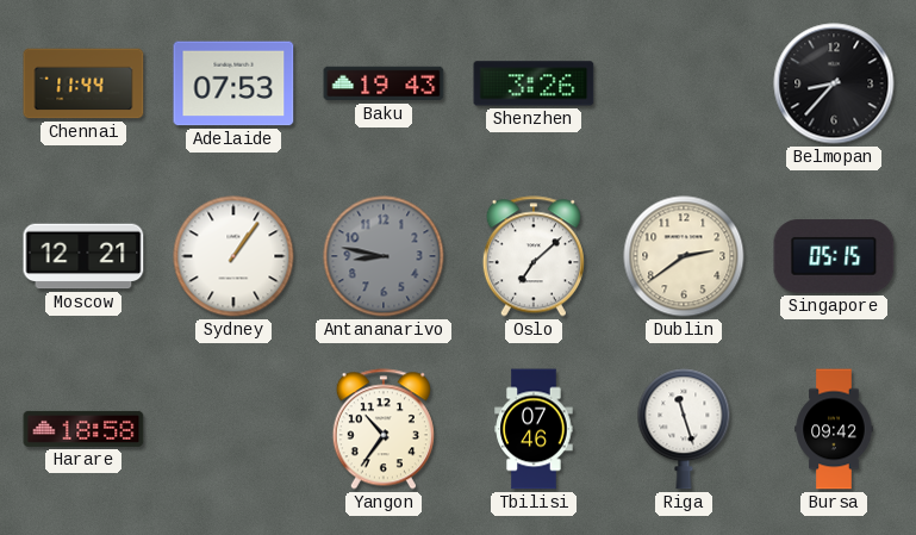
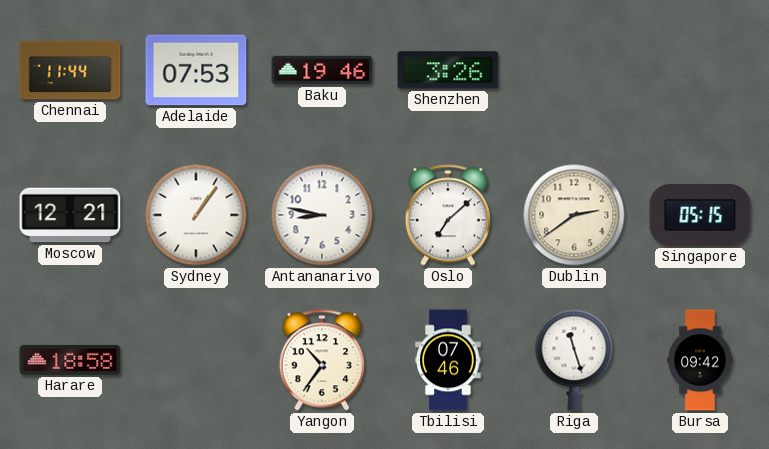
Baku: 19:43 -> 19:46
Belmopan: 8:37 -> none
Antananarivo dial: grey -> white
